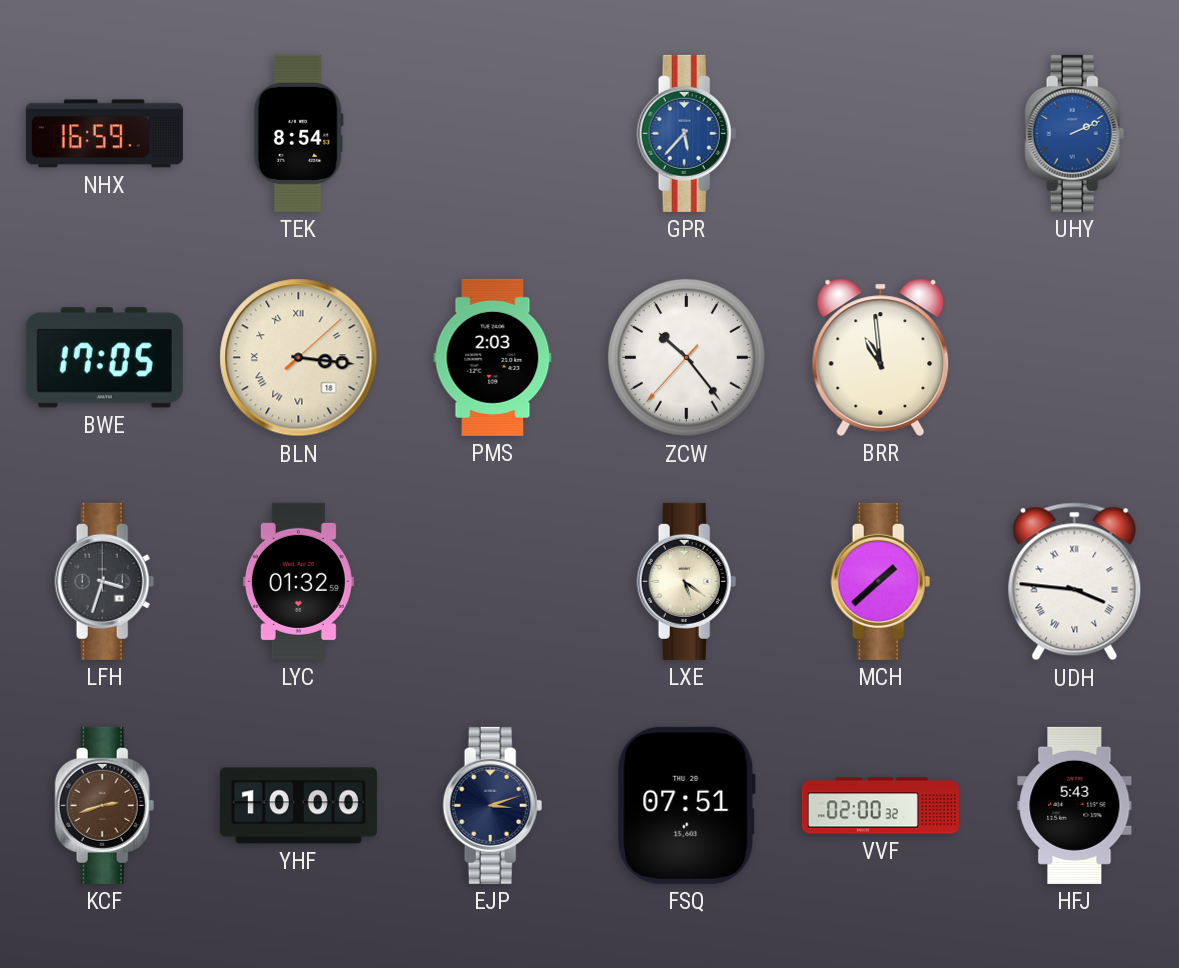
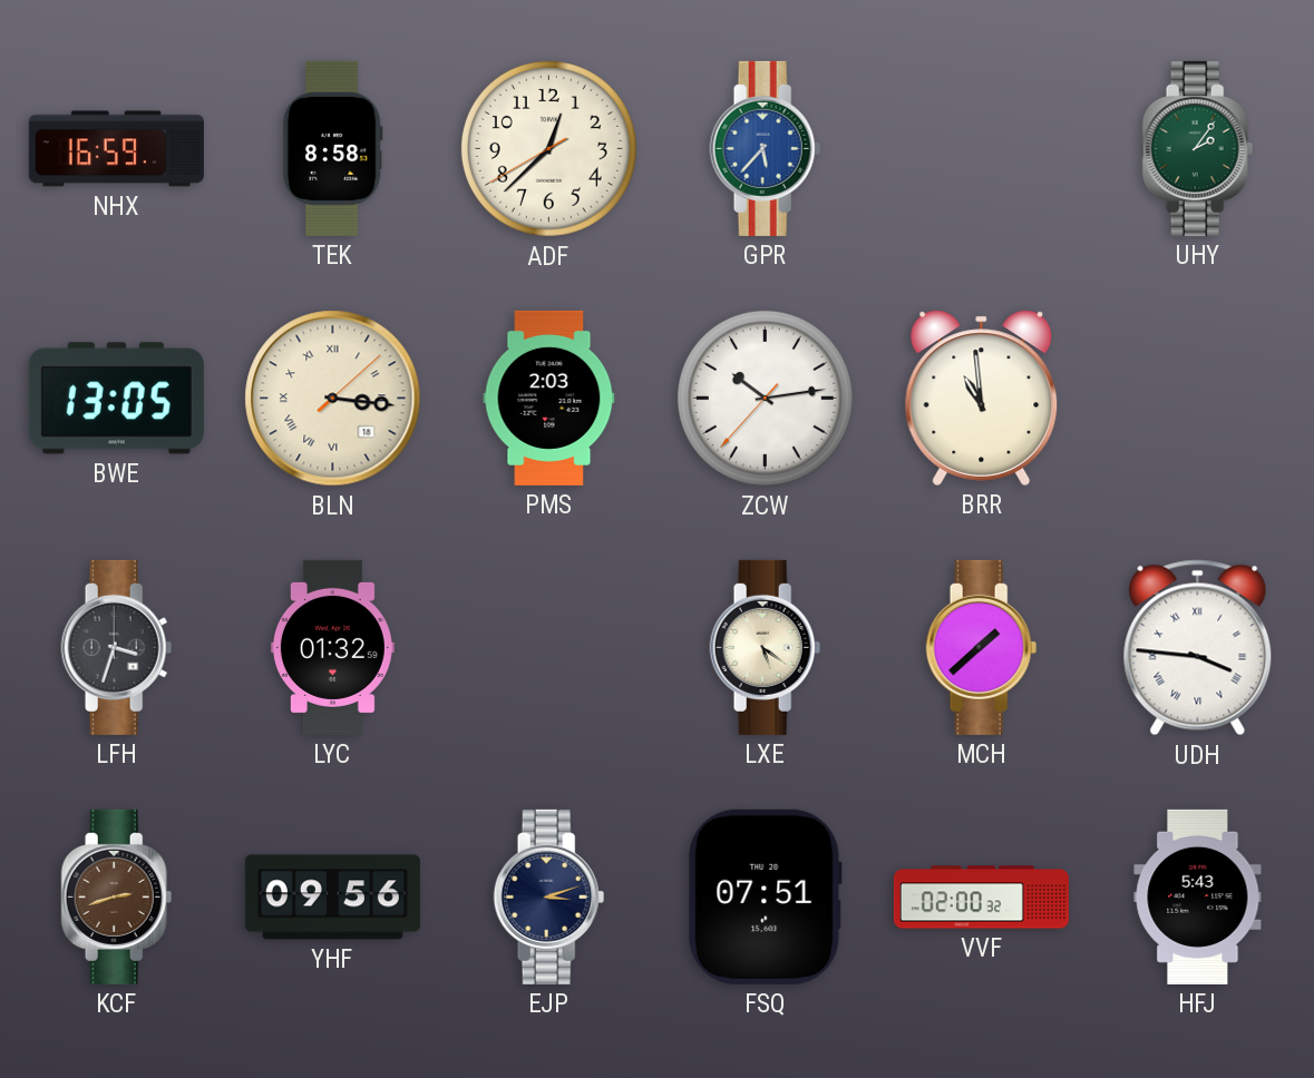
TEK: 8:54 -> 8:58
ADF: none -> 12:37
UHY: 2:11 -> 2:06
UHY dial: blue -> green
BWE: 17:05 -> 13:05
ZCW: 10:23 -> 10:13
YHF: 10:00 -> 09:56
